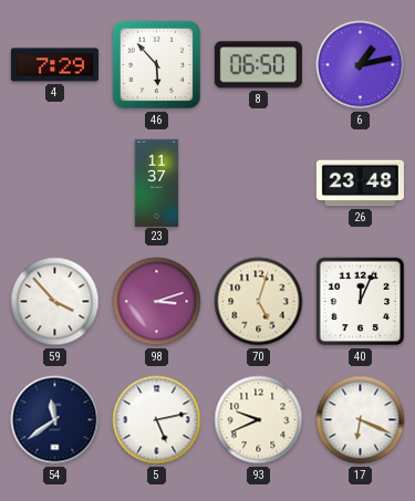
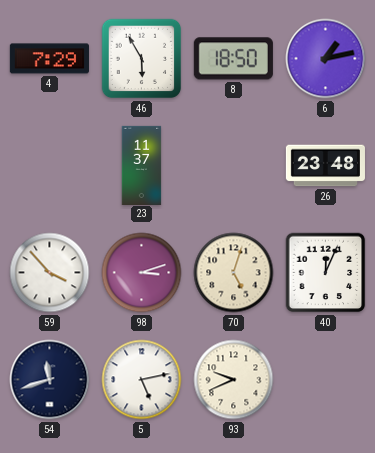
46: 5:53 -> 5:55
8: 06:50 -> 18:50
54: 11:39 -> 11:42
17: 6:19 -> none
